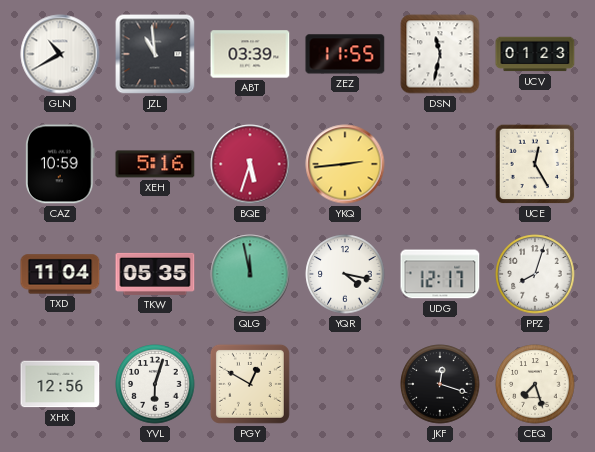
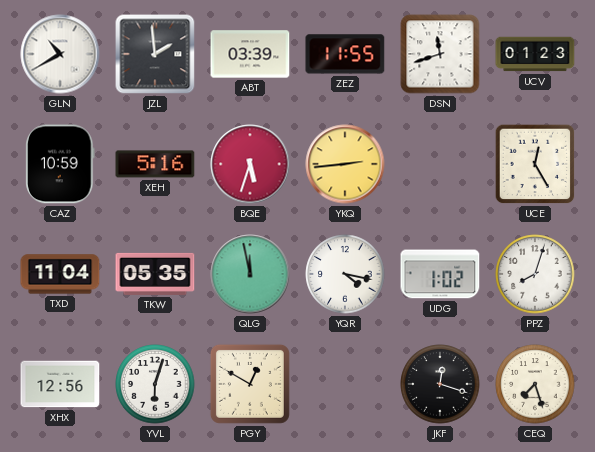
JZL: 10:59 -> 1:59
DSN: 11:32 -> 11:42
UDG: 12:17 -> 1:02
